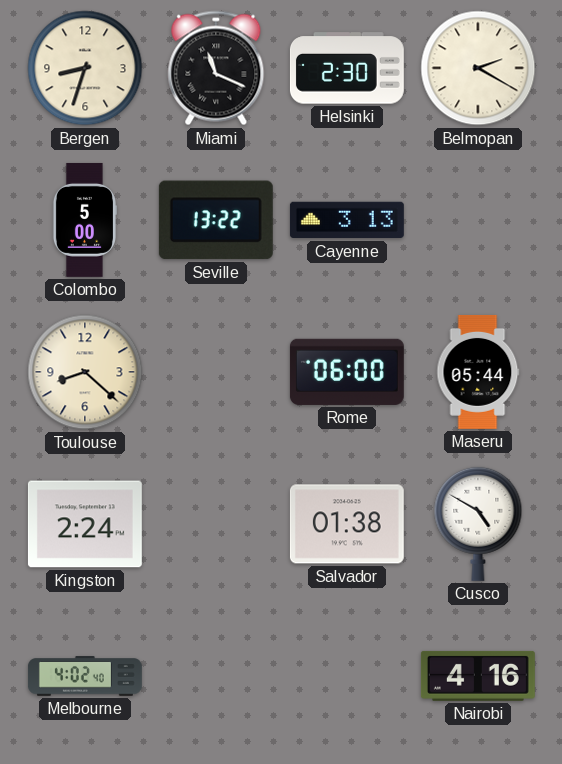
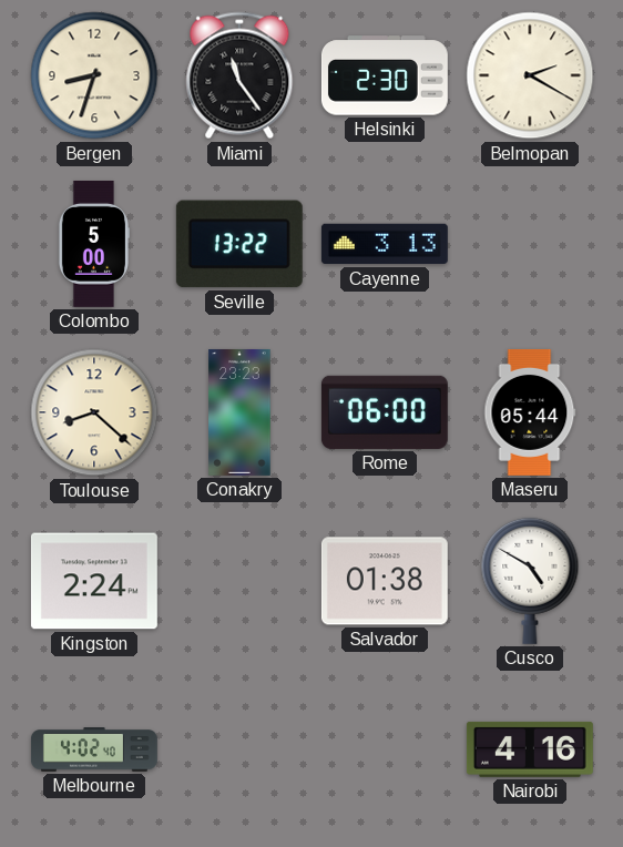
Miami: 11:19 -> 11:24
Conakry: none -> 23:23
